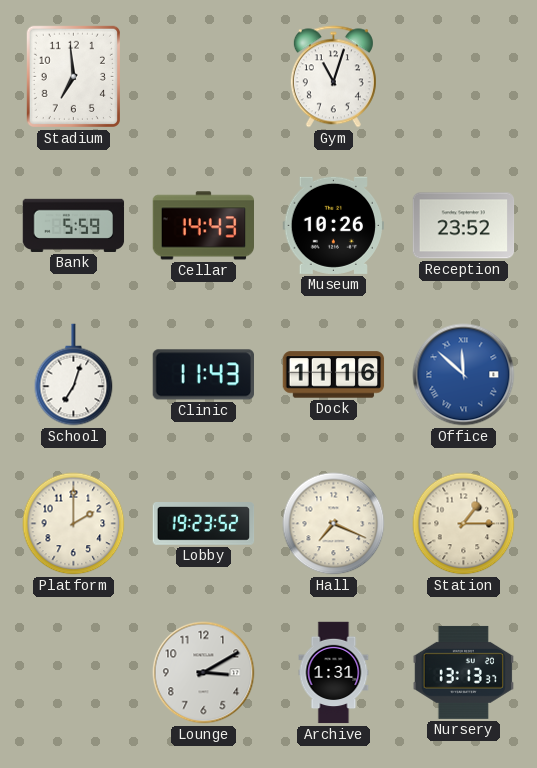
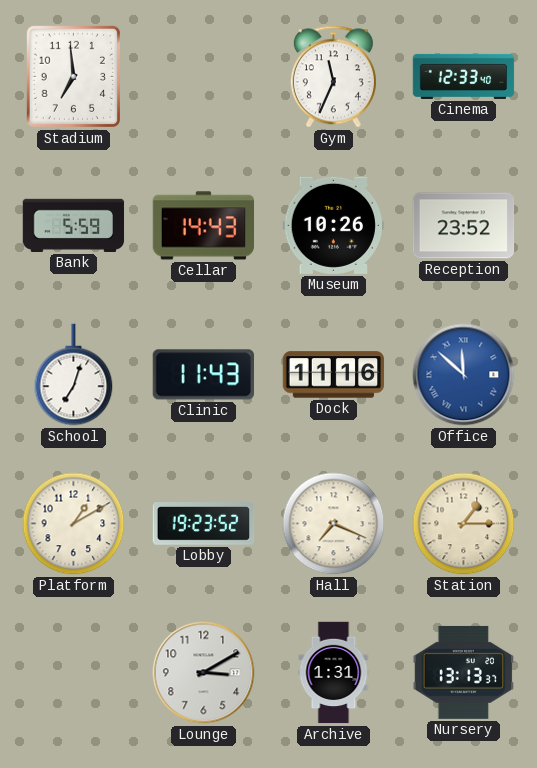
Gym: 11:03 -> 11:34
Cinema: none -> 12:33
Platform: 2:00 -> 1:10
